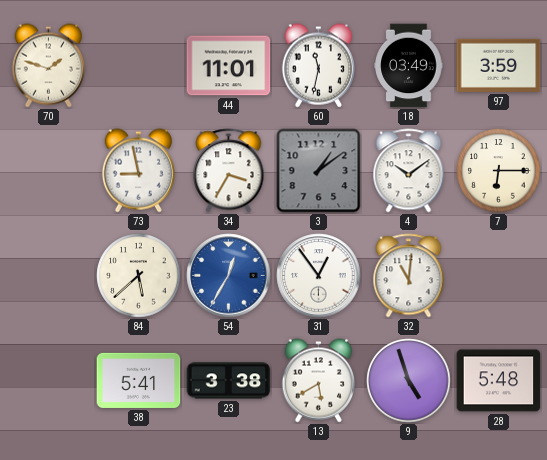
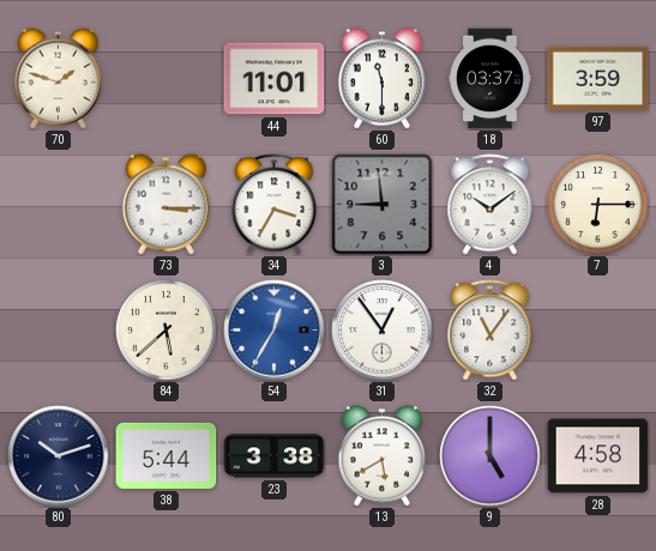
60: 11:32 -> 11:30
18: 03:49 -> 03:37
73: 8:58 -> 3:15
3: 1:09 -> 8:59
32: 11:01 -> 11:06
80: none -> 10:12
38: 5:41 -> 5:44
9: 4:57 -> 5:00
28: 5:48 -> 4:58
